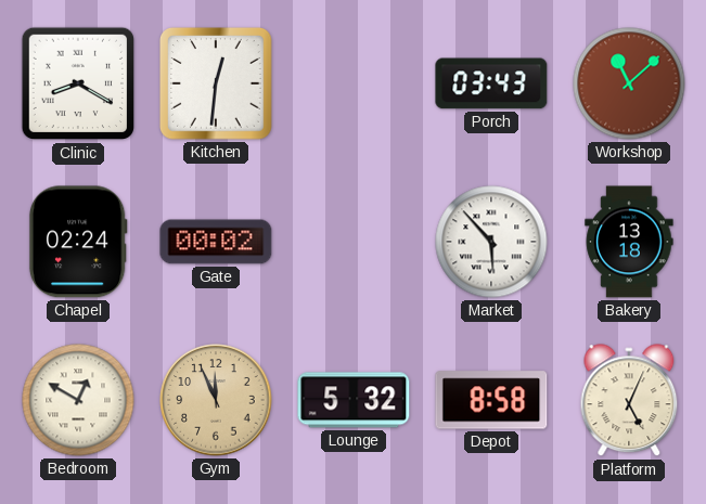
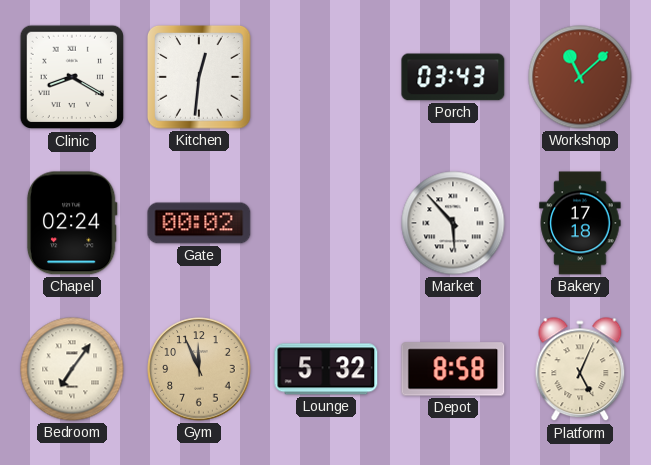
Bakery: 13:18 -> 17:18
Bedroom: 12:50 -> 7:06
